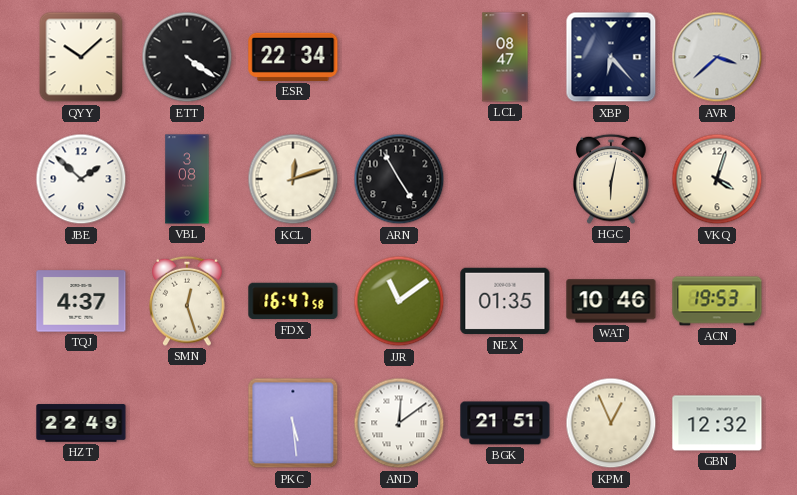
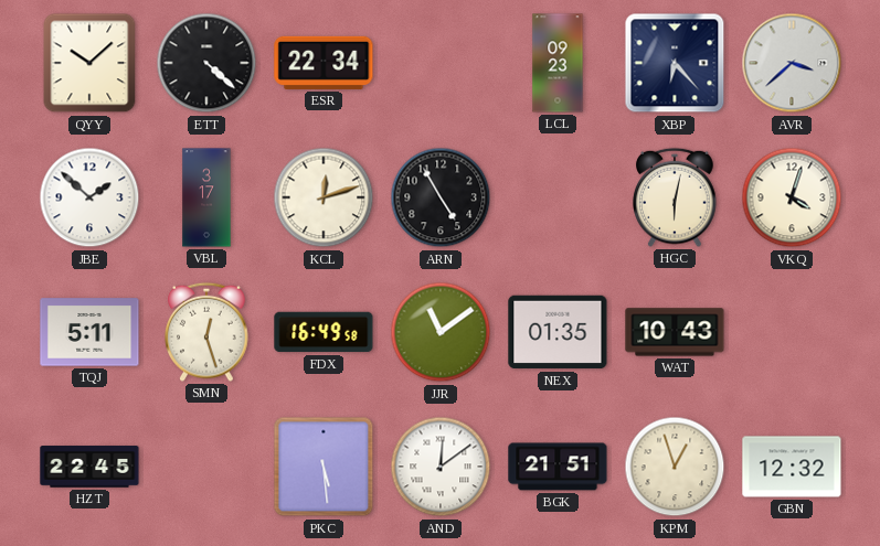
ETT: 4:21 -> 4:22
LCL: 08:47 -> 09:23
VBL: 3:08 -> 3:17
TQJ: 4:37 -> 5:11
FDX: 16:47 -> 16:49
WAT: 10:46 -> 10:43
ACN: 19:53 -> none
HZT: 22:49 -> 22:45
KPM: 12:56 -> 12:57
